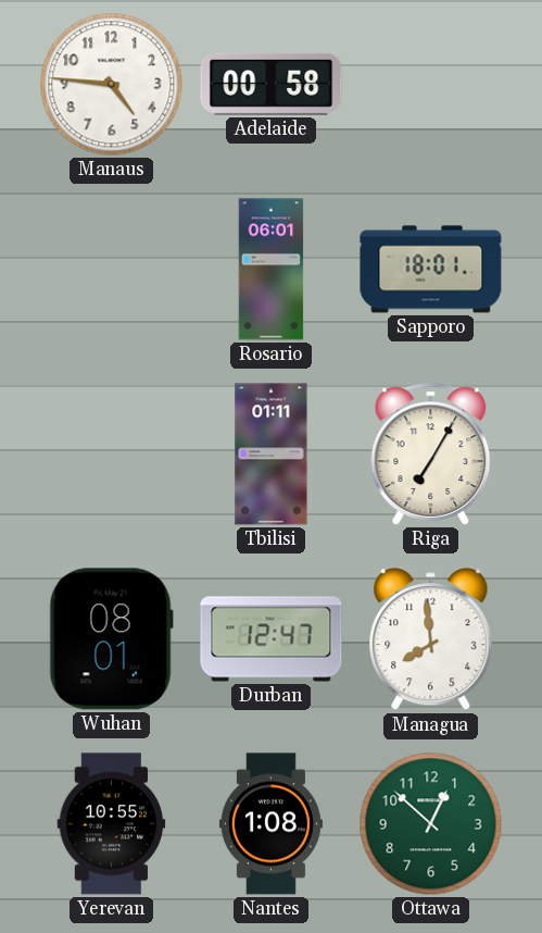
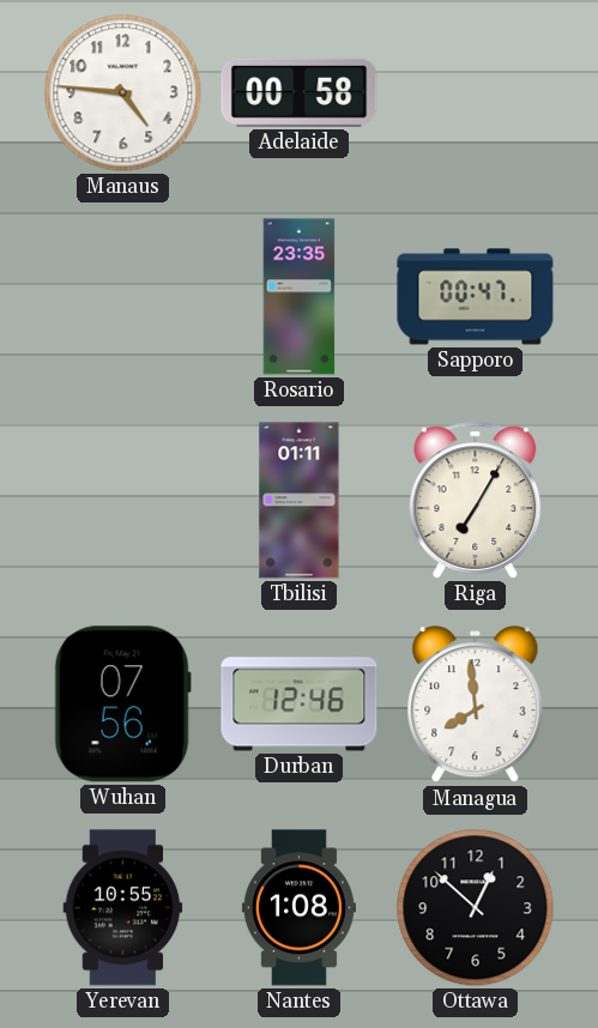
Rosario: 06:01 -> 23:35
Sapporo: 18:01 -> 00:47
Wuhan: 08:01 -> 07:56
Durban: 12:47 -> 12:46
Ottawa dial: green -> black
